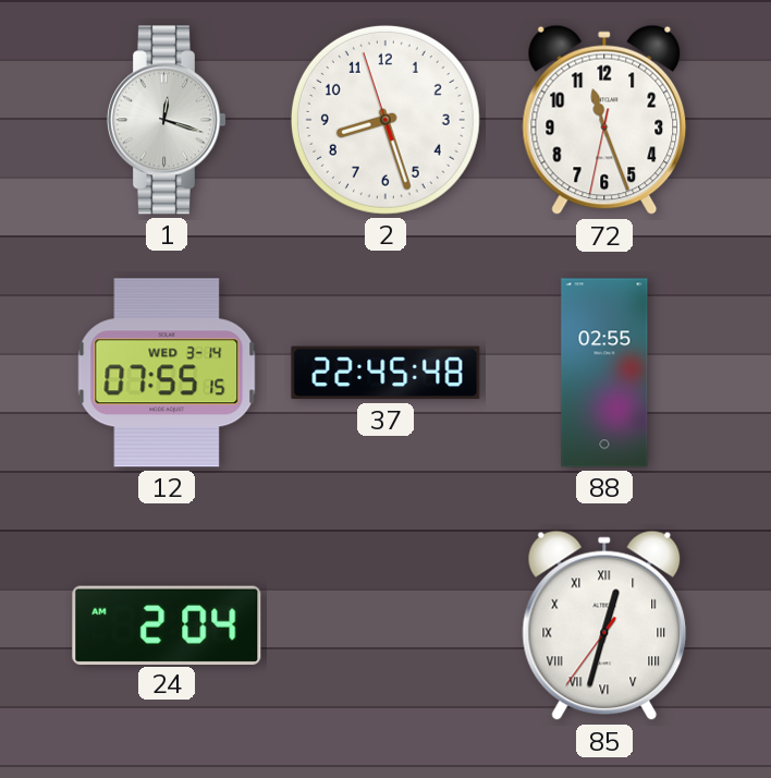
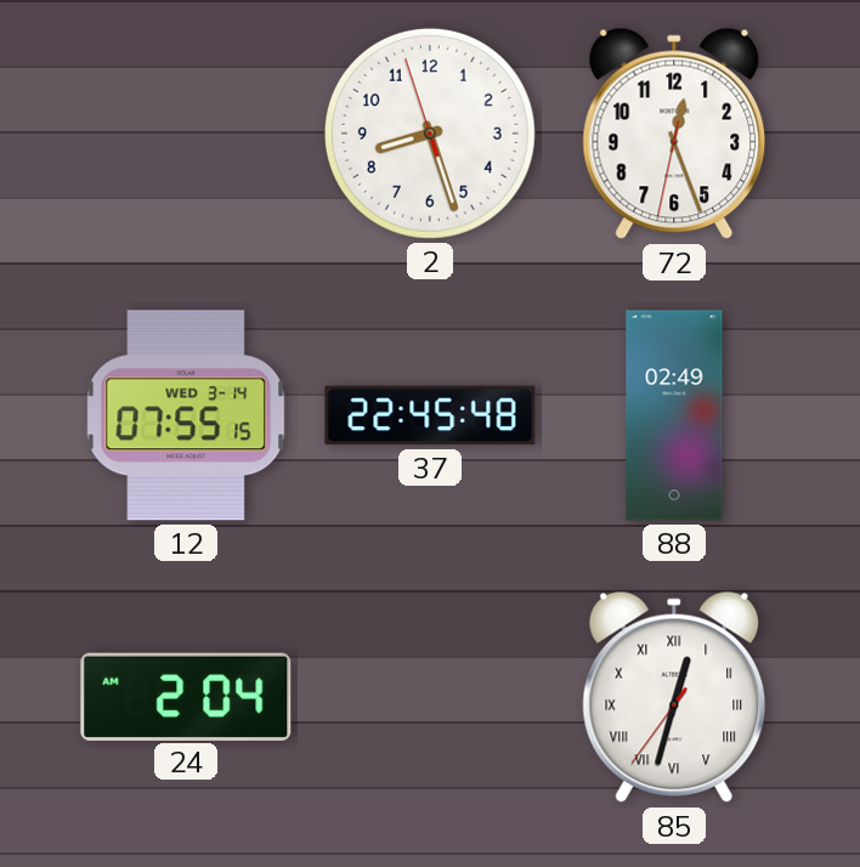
1: 12:18 -> none
72: 11:26 -> 12:26
88: 02:55 -> 02:49
